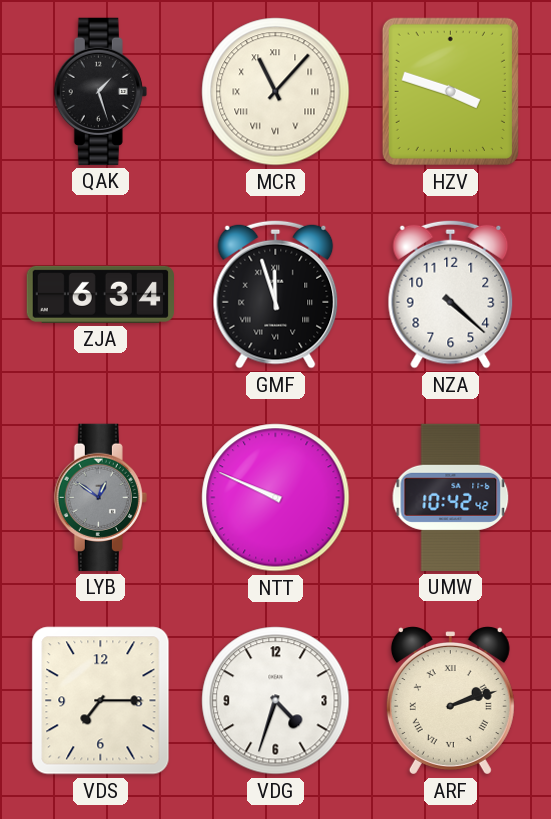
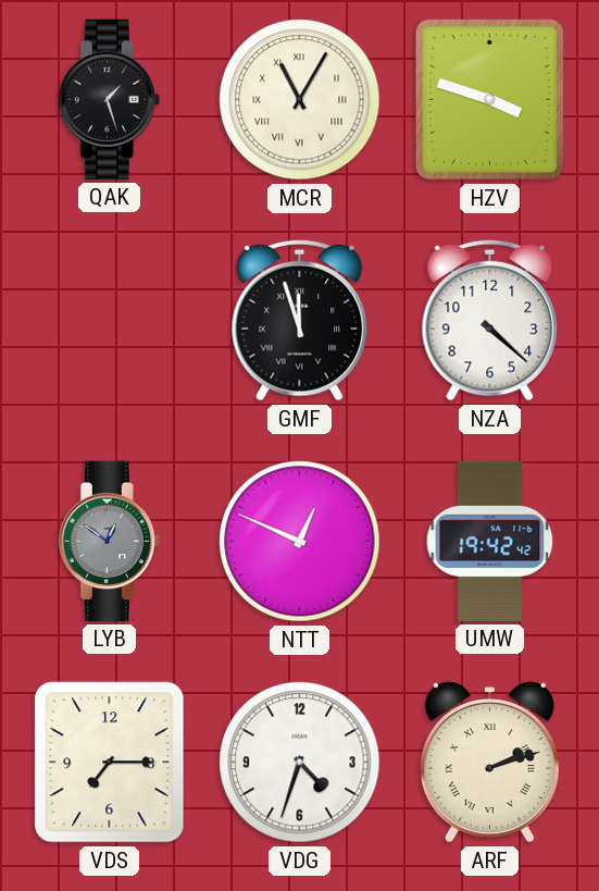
MCR: 11:07 -> 11:05
ZJA: 6:34 -> none
NTT: 9:49 -> 12:49
UMW: 10:42 -> 19:42
